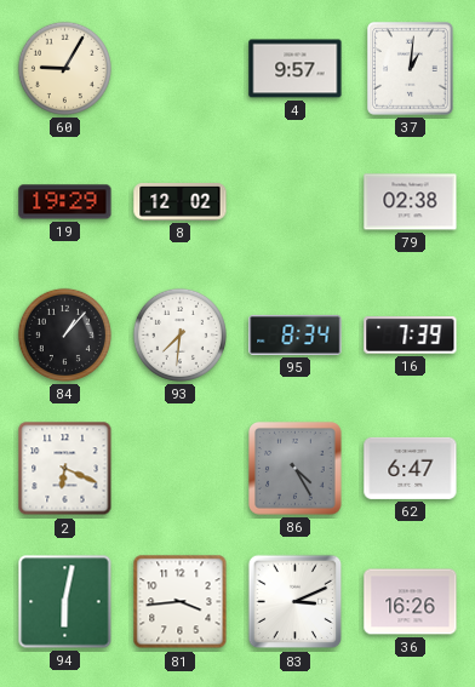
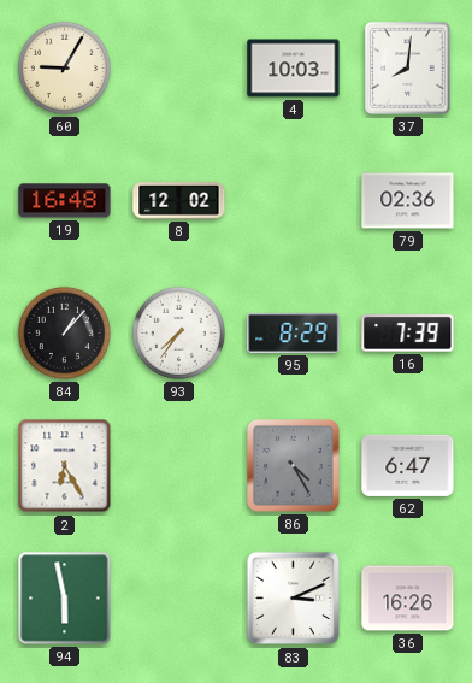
4: 9:57 -> 10:03
37: 1:01 -> 8:01
19: 19:29 -> 16:48
79: 02:38 -> 02:36
93: 7:31 -> 7:36
95: 8:34 -> 8:29
2: 6:19 -> 6:25
94: 6:02 -> 5:58
81: 3:44 -> none
